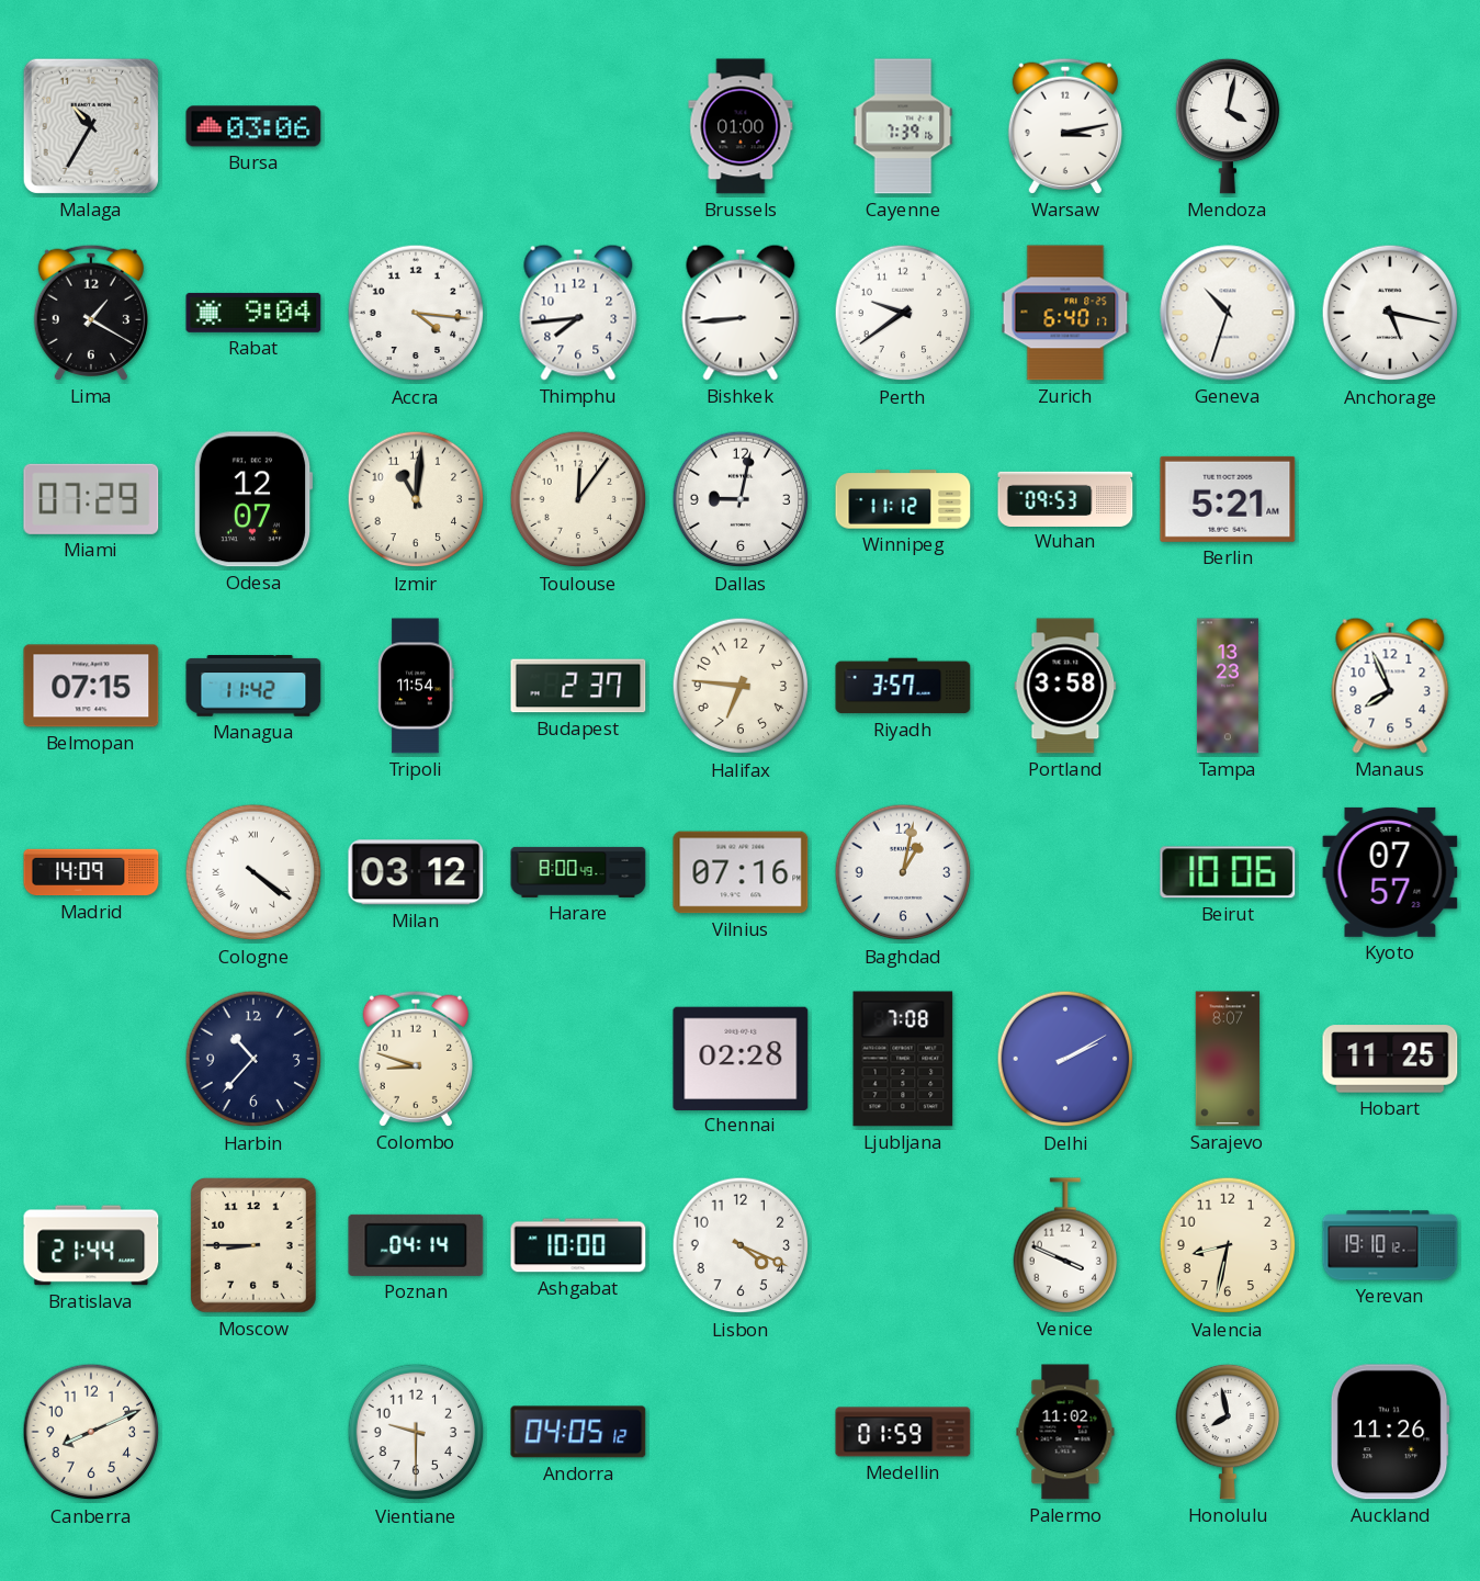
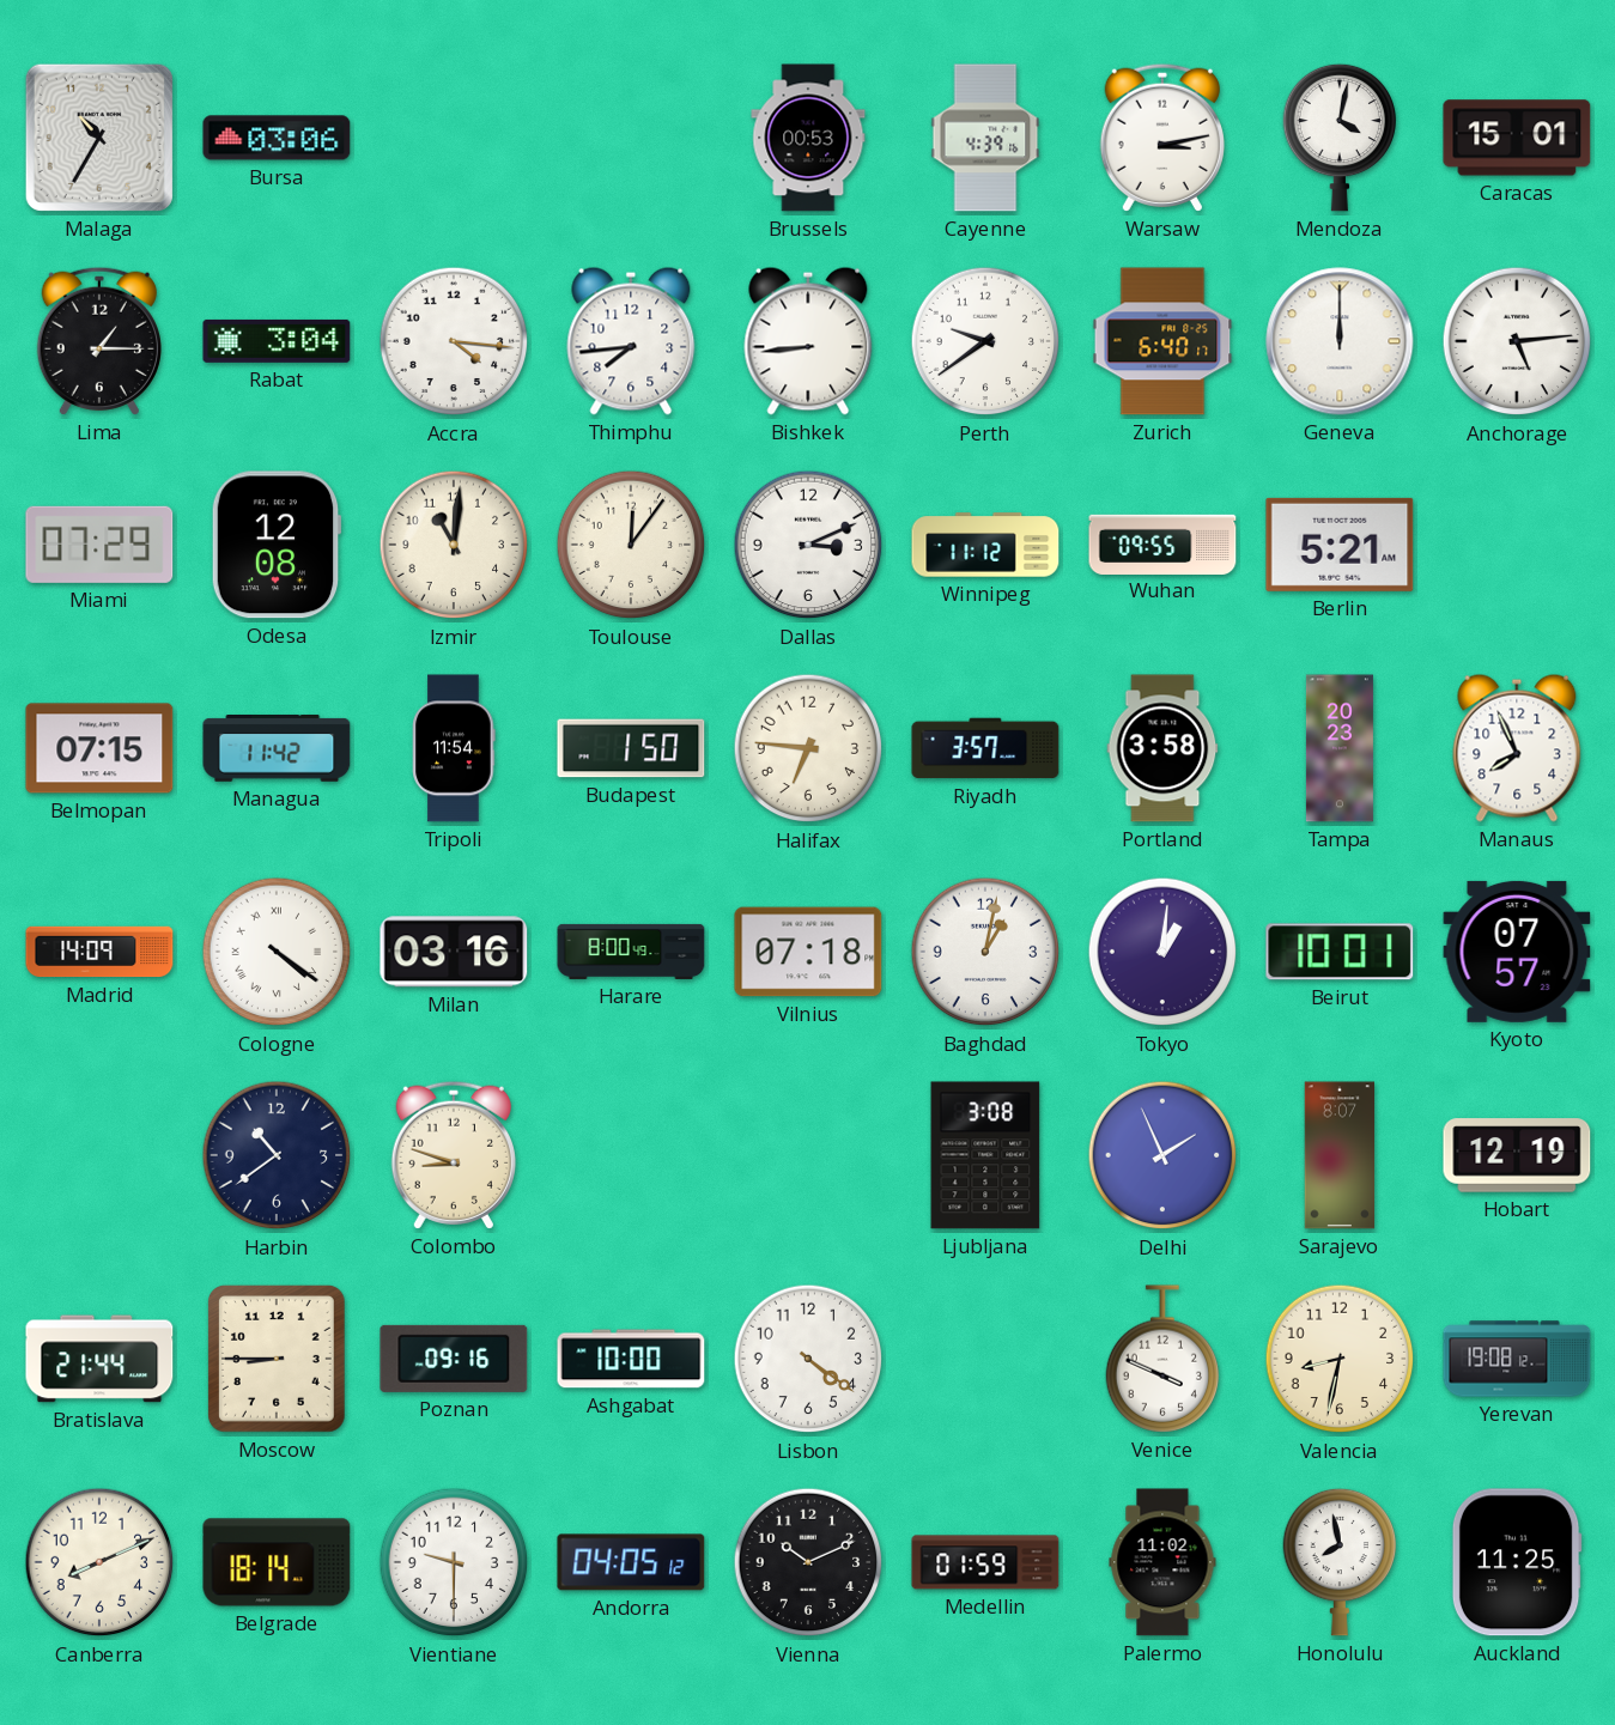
Brussels: 01:00 -> 00:53
Cayenne: 7:39 -> 4:39
Caracas: none -> 15:01
Lima: 1:20 -> 1:15
Rabat: 9:04 -> 3:04
Geneva: 10:33 -> 12:00
Anchorage: 5:17 -> 5:14
Odesa: 12:07 -> 12:08
Dallas: 9:02 -> 3:11
Wuhan: 09:53 -> 09:55
Budapest: 2:37 -> 1:50
Tampa: 13:23 -> 20:23
Milan: 03:12 -> 03:16
Vilnius: 07:16 -> 07:18
Tokyo: none -> 1:01
Beirut: 10:06 -> 10:01
Harbin: 10:37 -> 10:39
Chennai: 02:28 -> none
Ljubljana: 7:08 -> 3:08
Delhi: 2:10 -> 1:56
Hobart: 11:25 -> 12:19
Poznan: 04:14 -> 09:16
Lisbon: 4:19 -> 4:21
Yerevan: 19:10 -> 19:08
Belgrade: none -> 18:14
Vienna: none -> 10:11
Auckland: 11:26 -> 11:25
